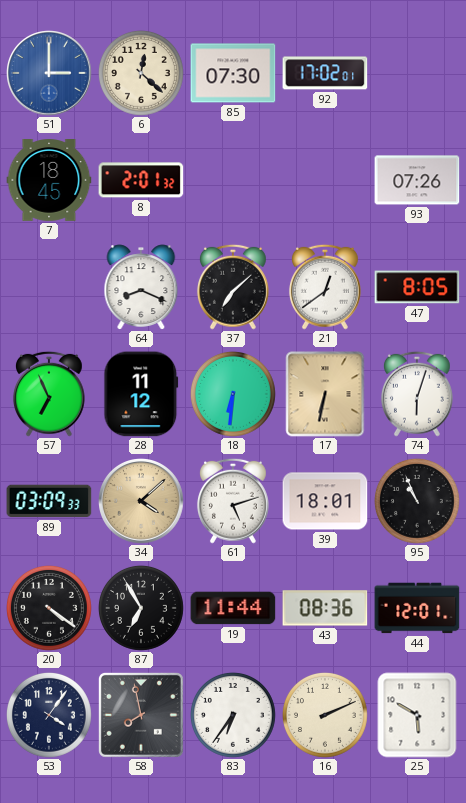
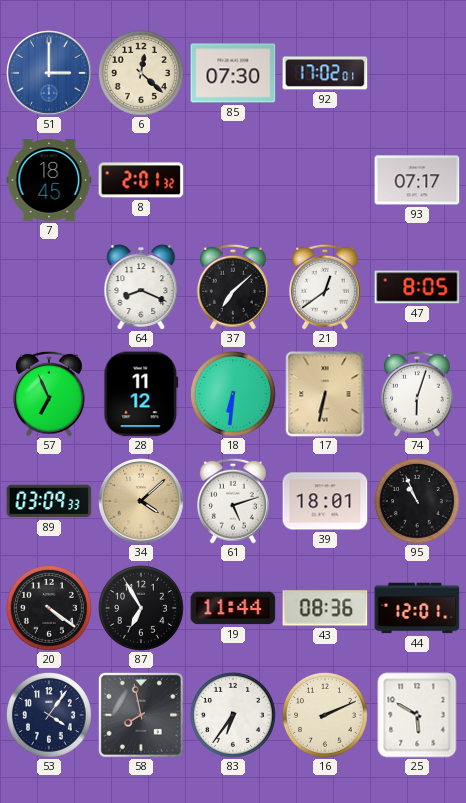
93: 07:26 -> 07:17
